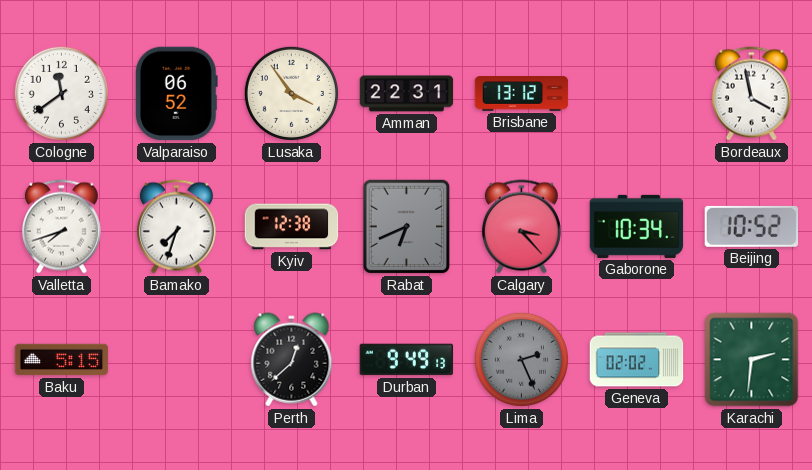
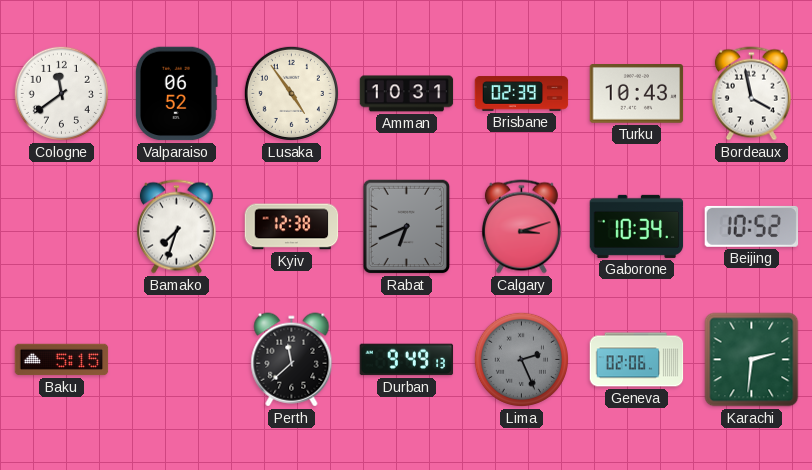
Lusaka: 3:54 -> 4:54
Amman: 22:31 -> 10:31
Brisbane: 13:12 -> 02:39
Turku: none -> 10:43
Valletta: 7:42 -> none
Calgary: 3:23 -> 3:12
Perth: 12:38 -> 11:38
Geneva: 02:02 -> 02:06
